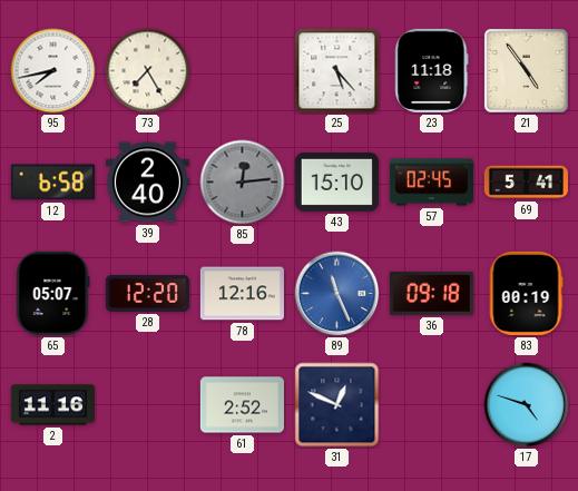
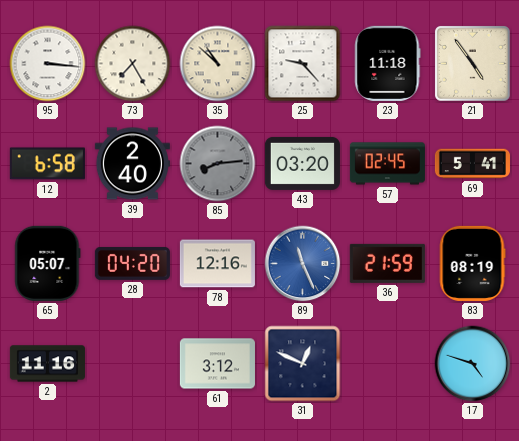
95: 7:43 -> 3:16
35: none -> 10:52
25: 5:23 -> 9:23
85: 12:14 -> 8:14
43: 15:10 -> 03:20
28: 12:20 -> 04:20
36: 09:18 -> 21:59
83: 00:19 -> 08:19
61: 2:52 -> 3:12
